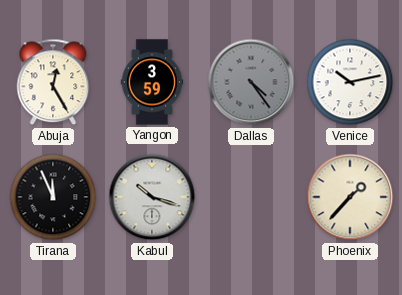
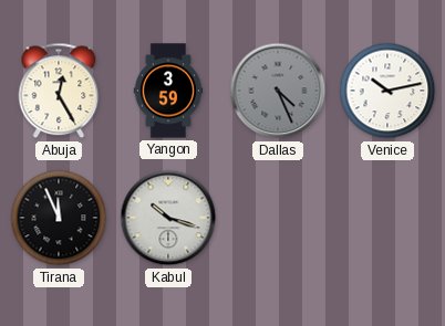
Dallas: 4:24 -> 4:26
Phoenix: 1:37 -> none
